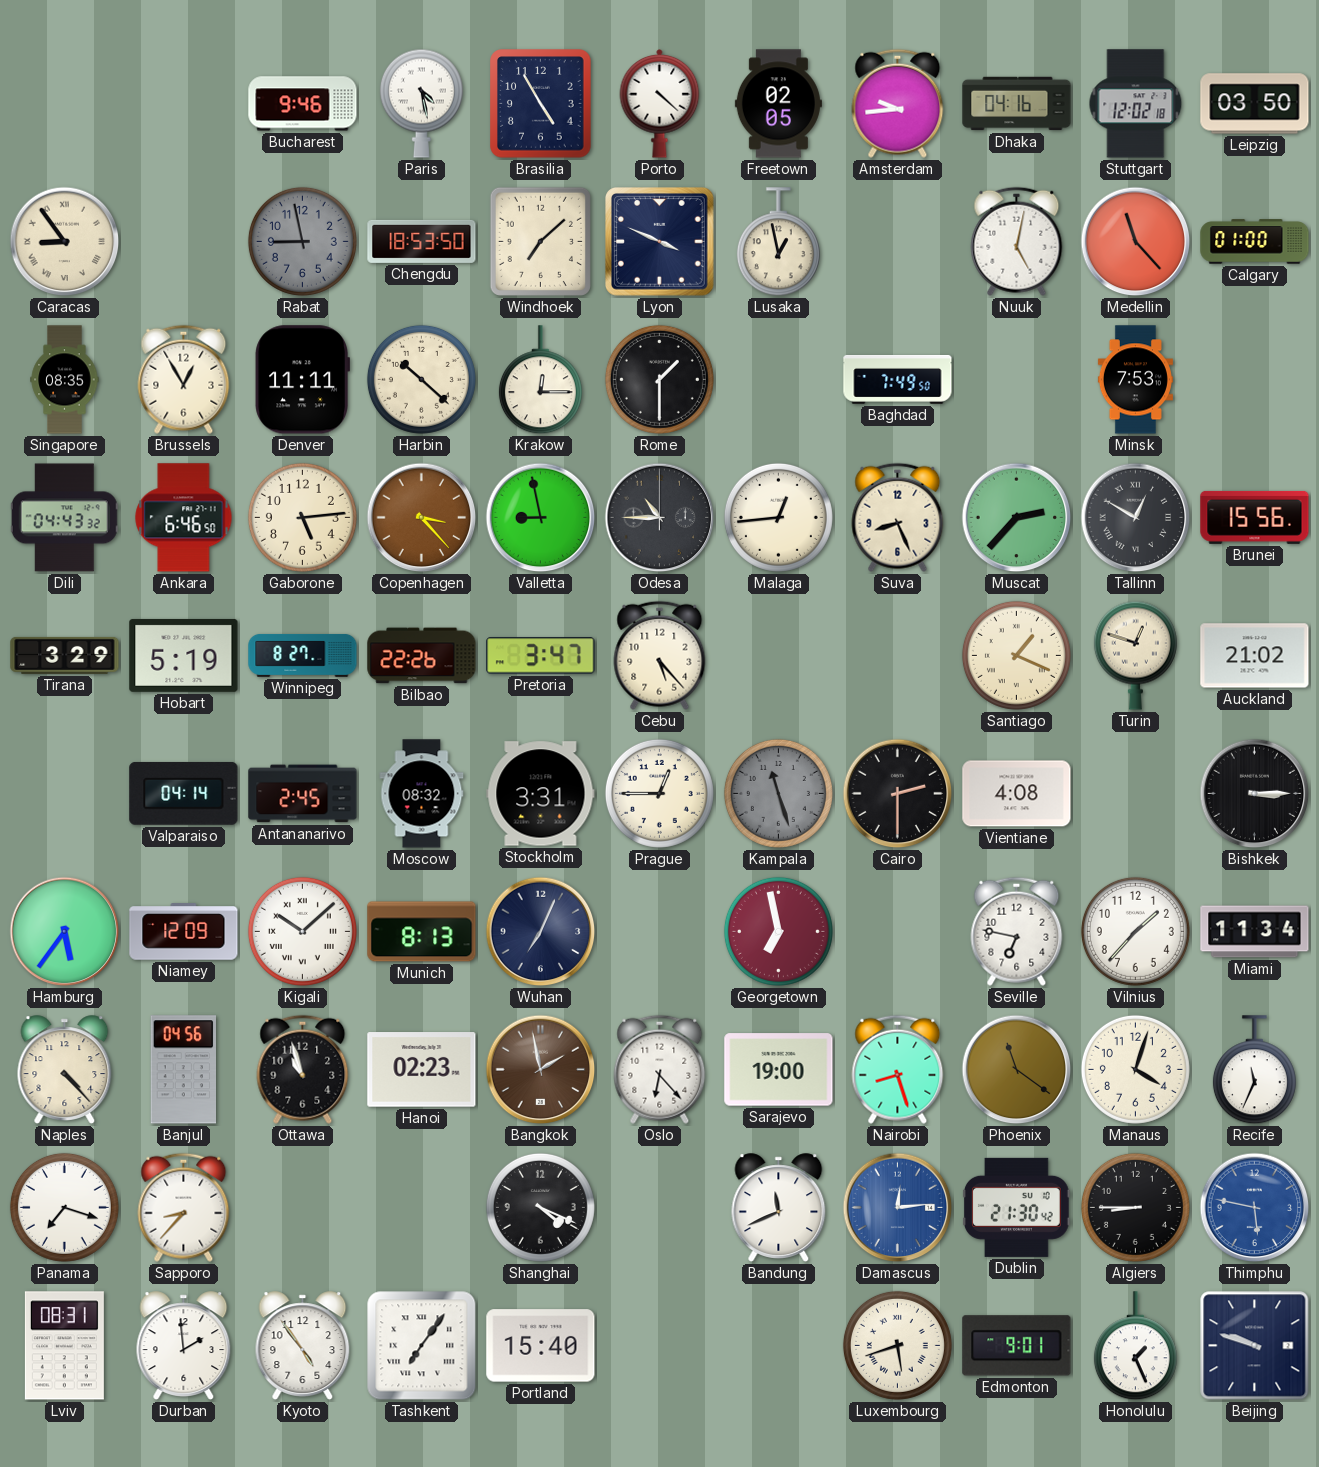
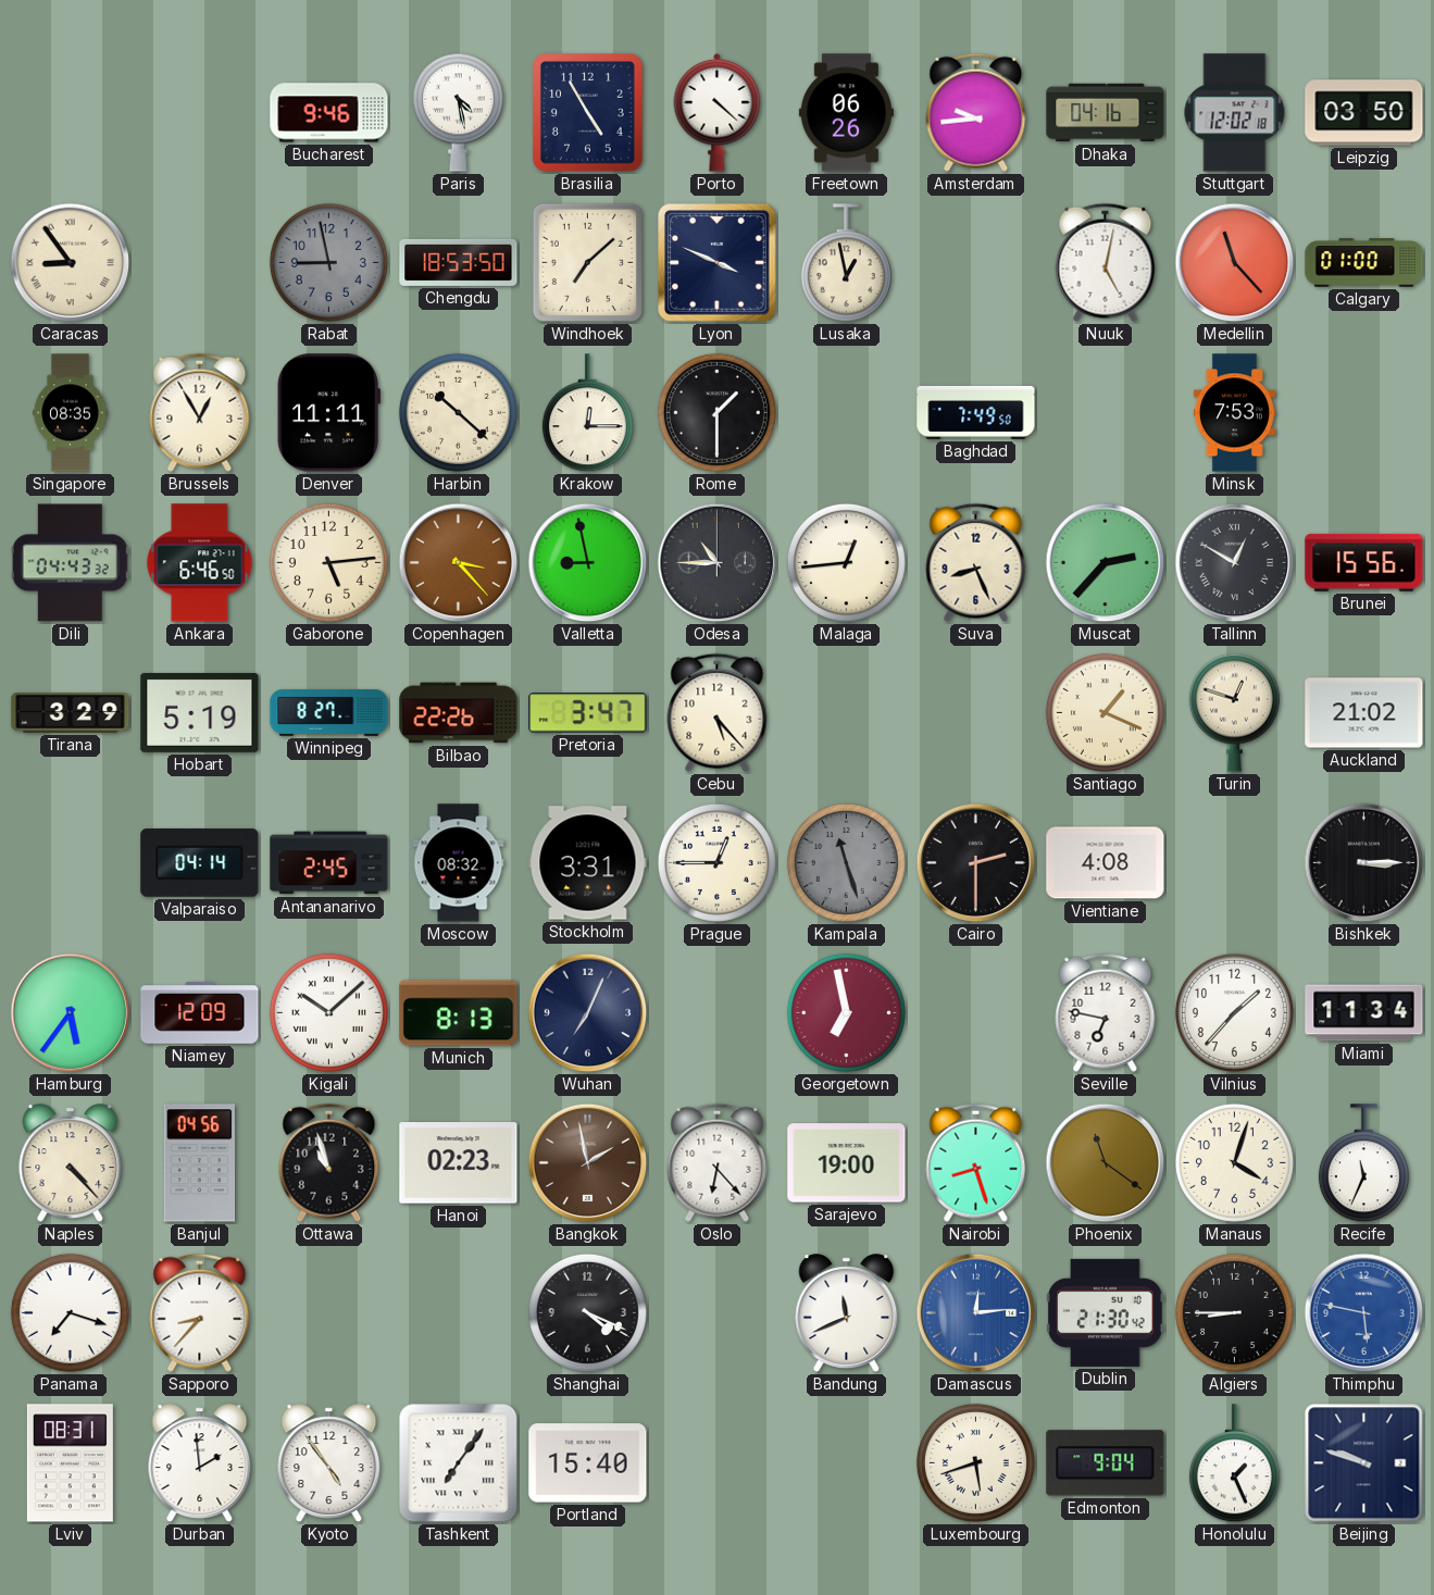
Freetown: 02:05 -> 06:26
Edmonton: 9:01 -> 9:04
